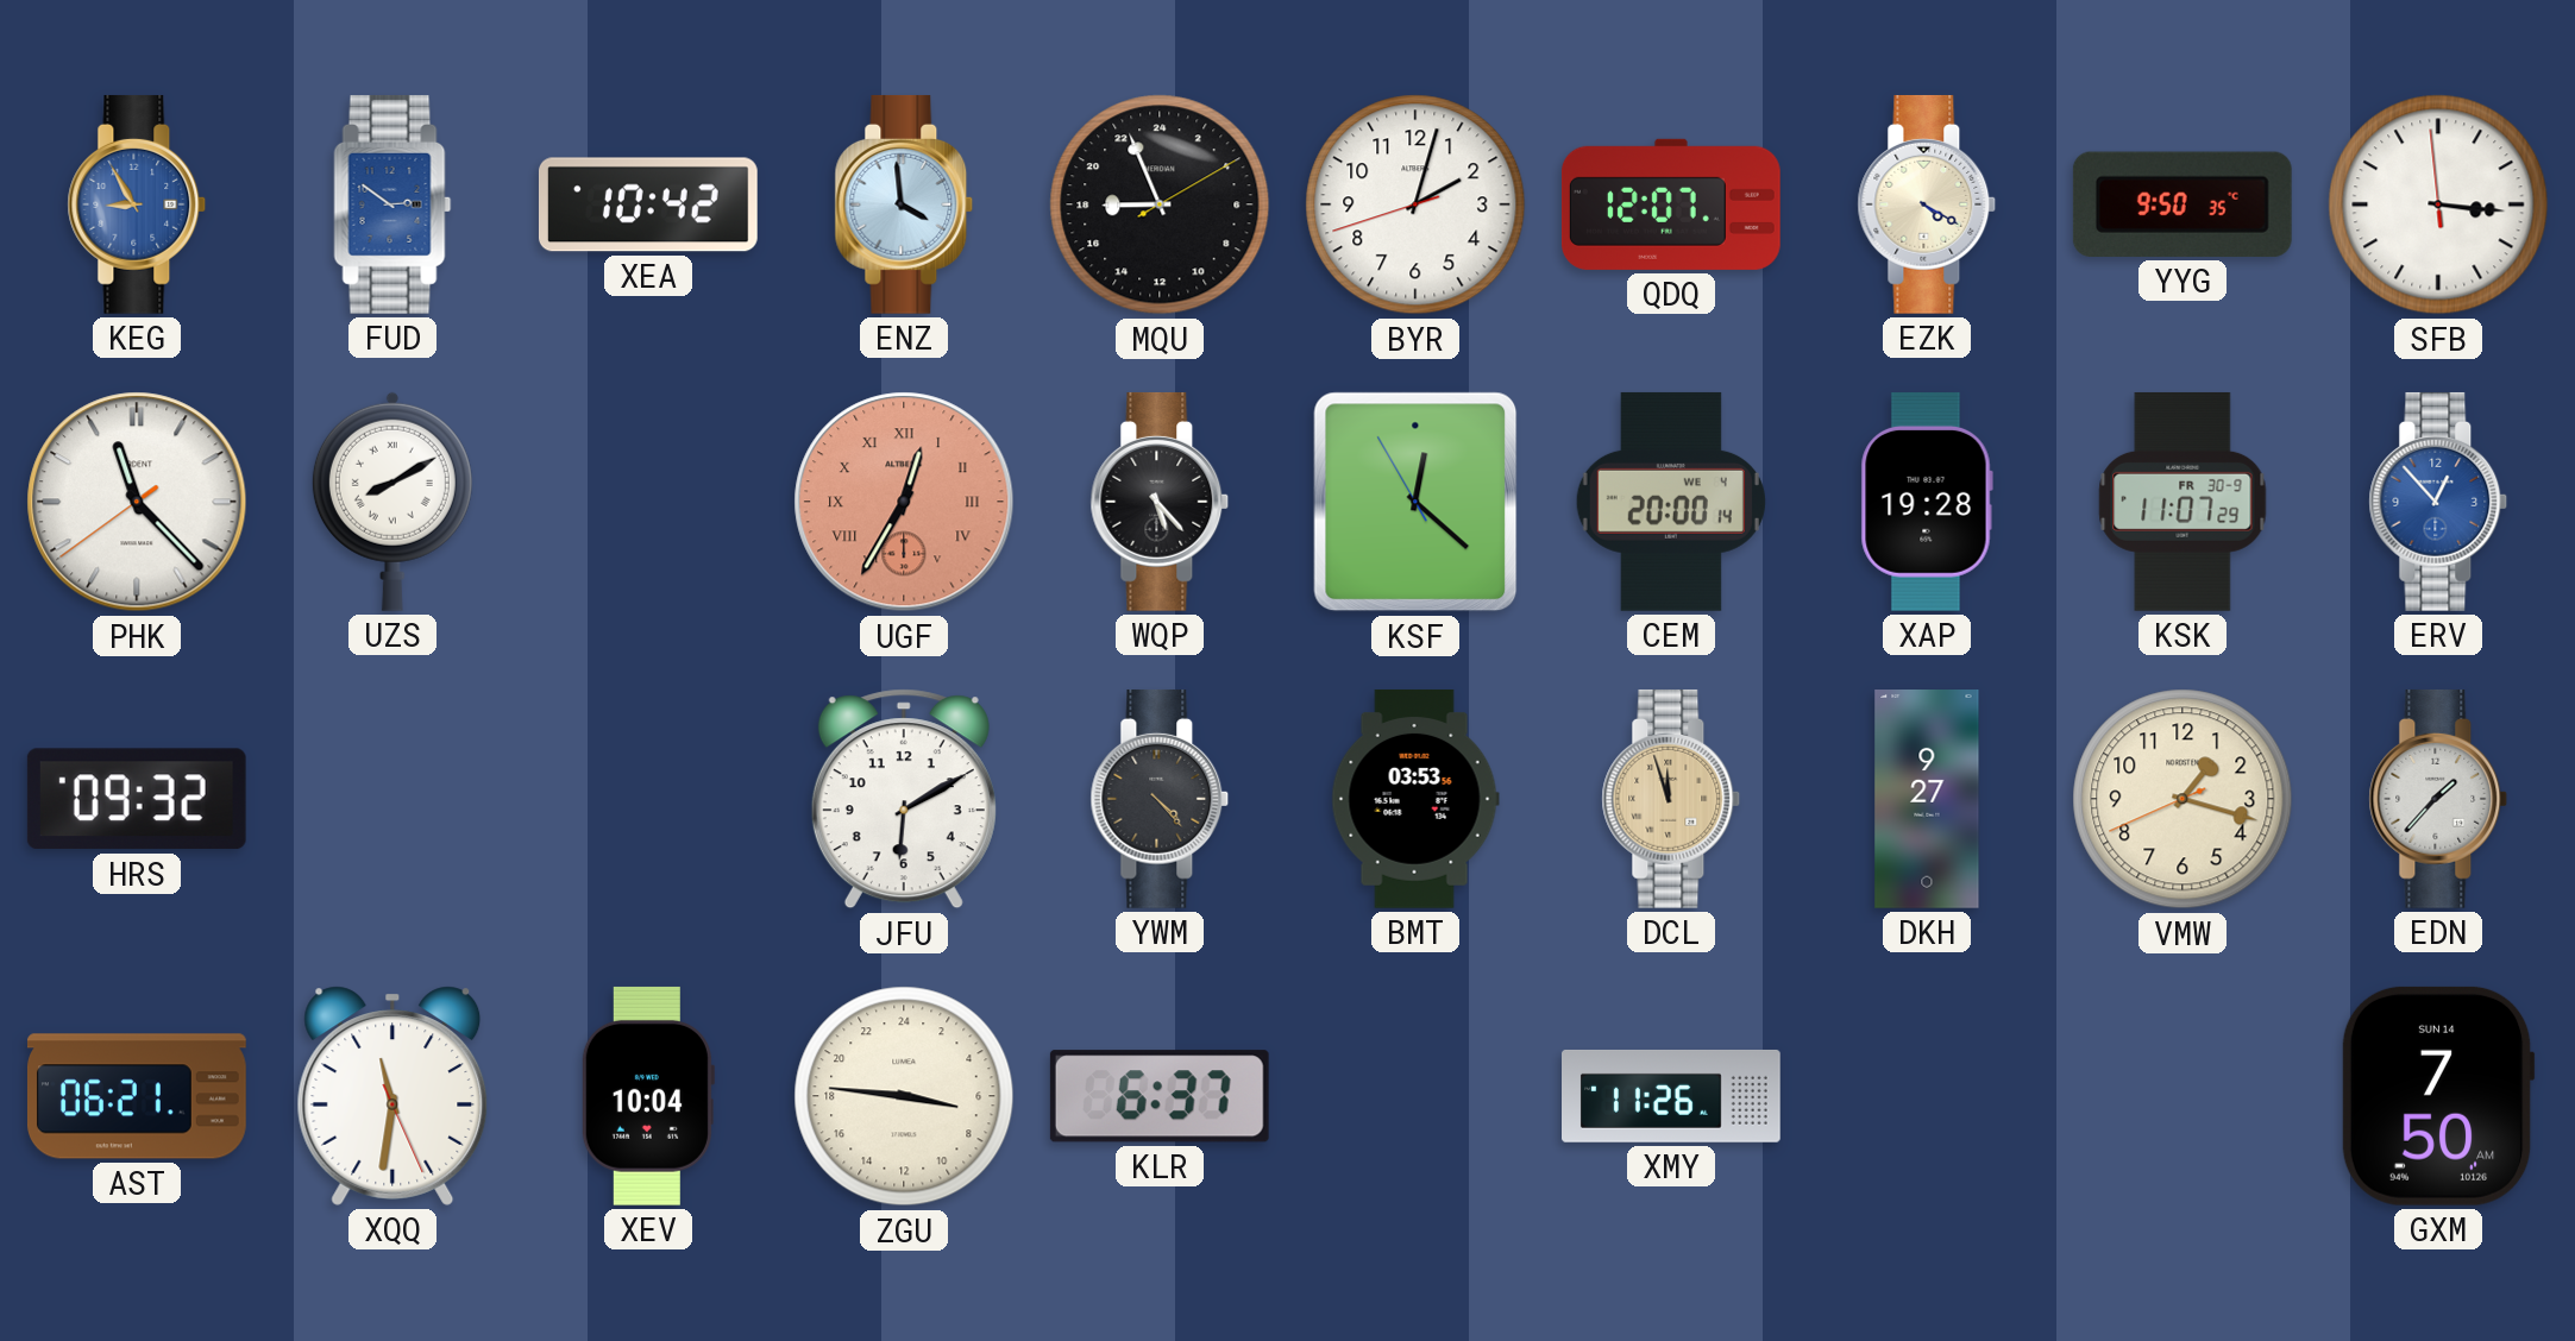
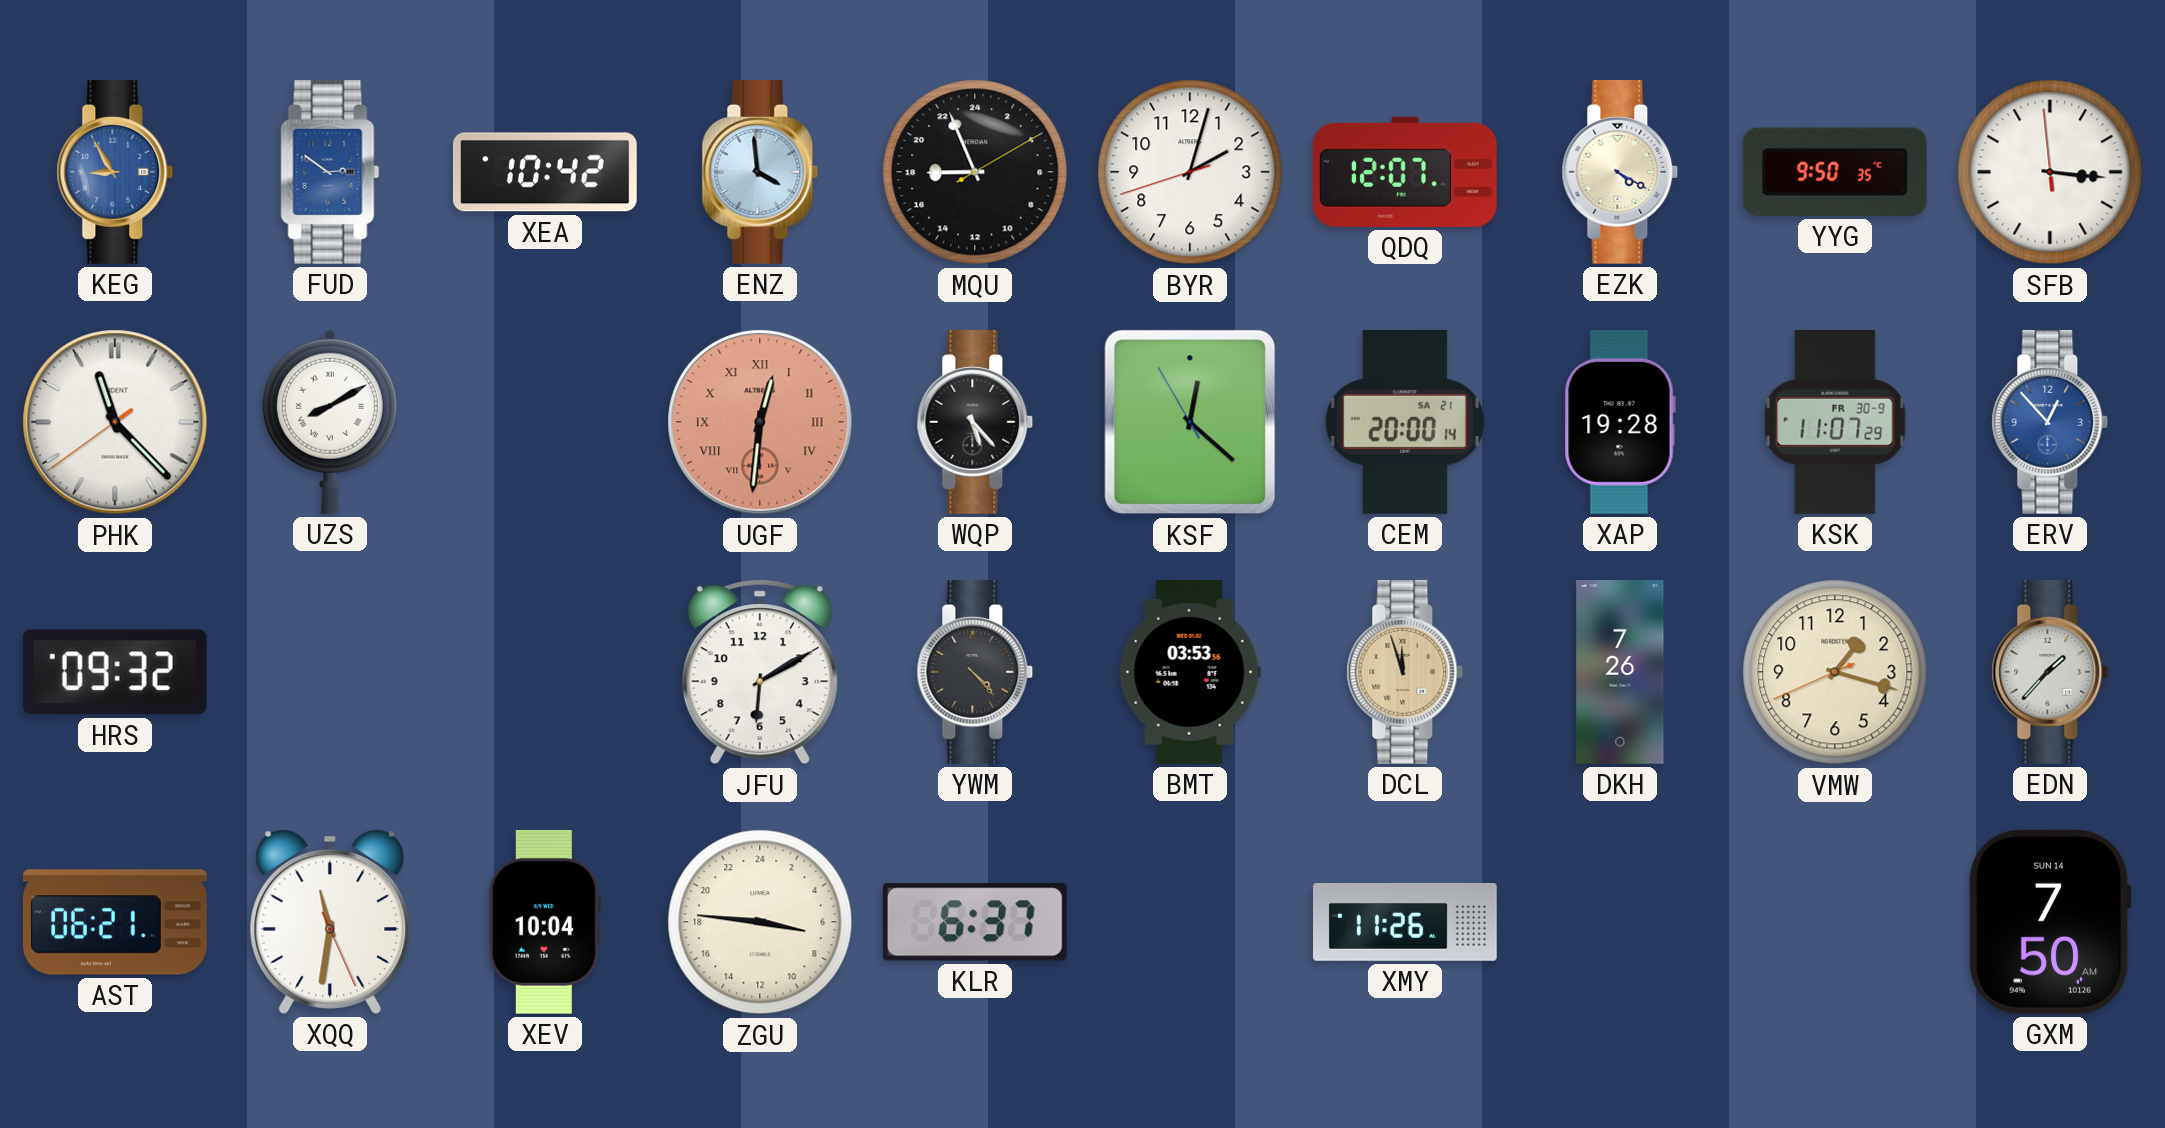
UGF: 12:35 -> 12:31
CEM date: WE 4 -> SA 21
DKH: 9:27 -> 7:26
